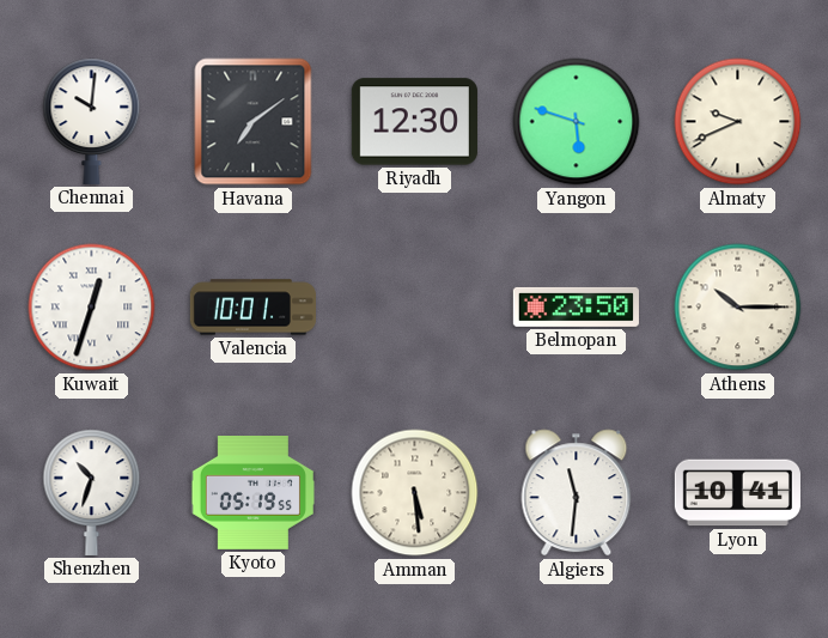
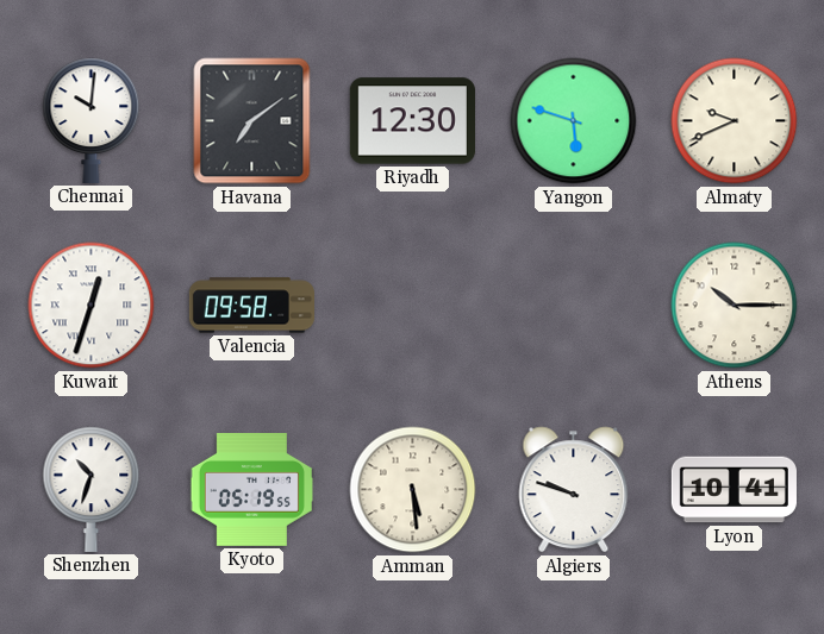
Valencia: 10:01 -> 09:58
Belmopan: 23:50 -> none
Algiers: 11:31 -> 9:48
